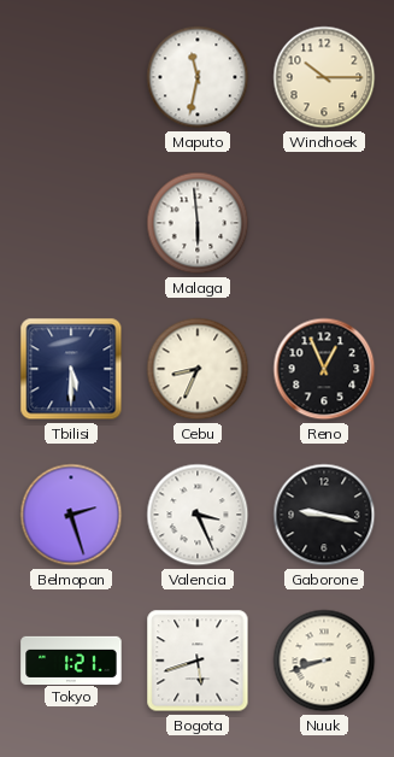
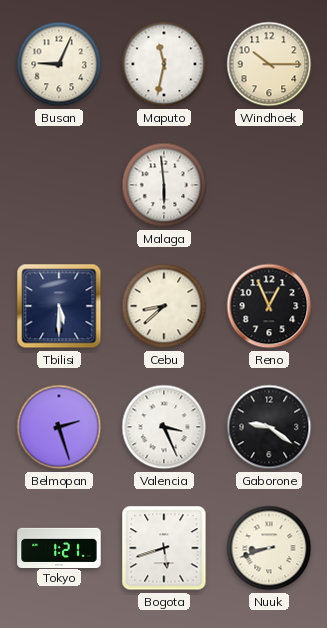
Busan: none -> 9:04
Cebu: 8:34 -> 8:38
Gaborone: 9:17 -> 9:21
